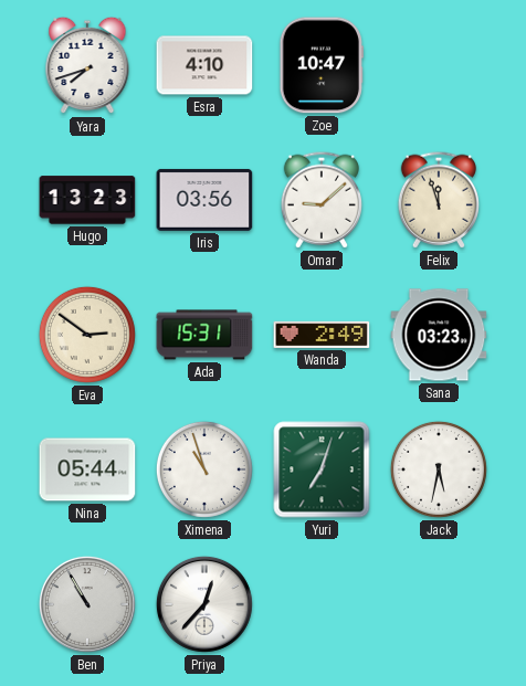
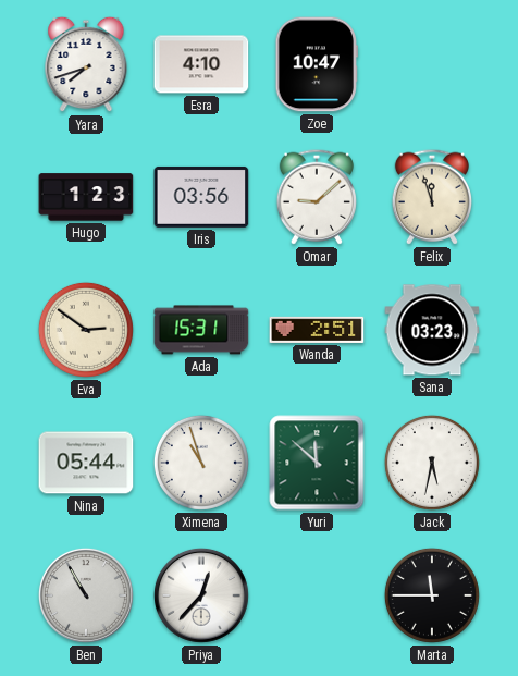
Hugo: 13:23 -> 1:23
Wanda: 2:49 -> 2:51
Yuri: 7:03 -> 11:52
Marta: none -> 11:45
